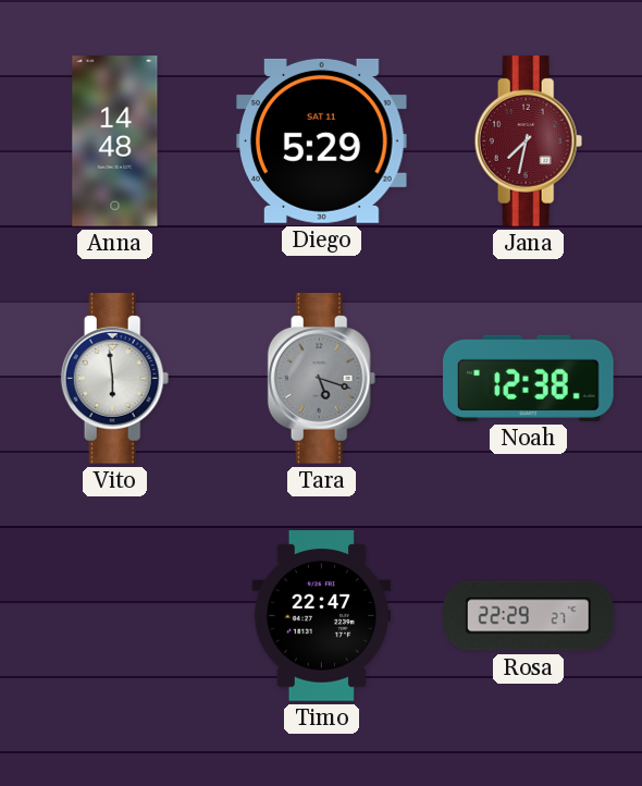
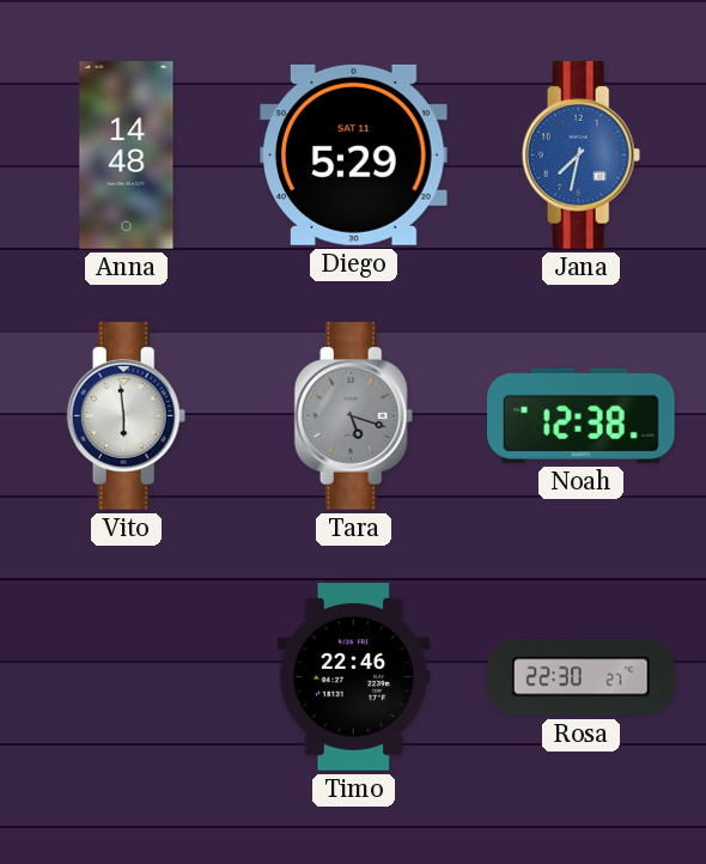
Jana dial: burgundy -> blue
Timo: 22:47 -> 22:46
Rosa: 22:29 -> 22:30
